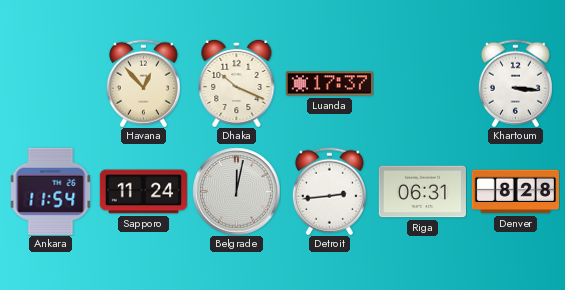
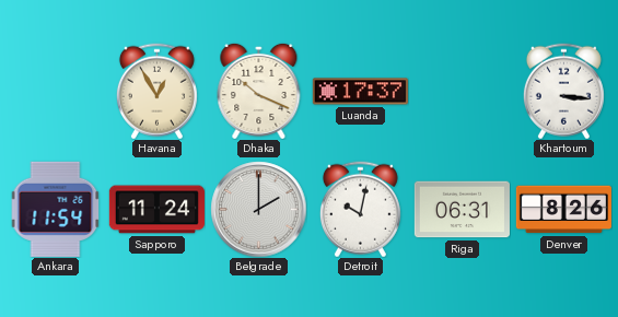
Havana: 12:53 -> 12:55
Belgrade: 12:02 -> 2:00
Detroit: 2:44 -> 10:02
Denver: 8:28 -> 8:26
